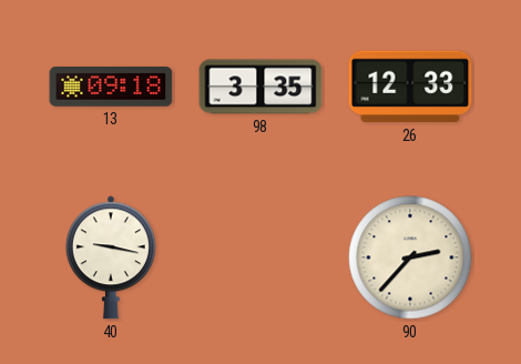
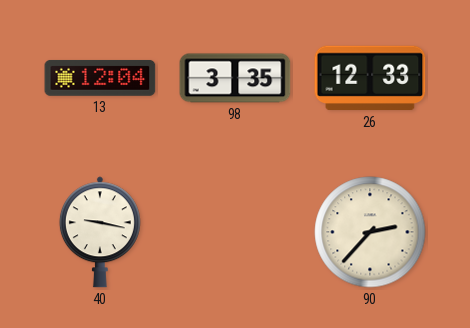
13: 09:18 -> 12:04
